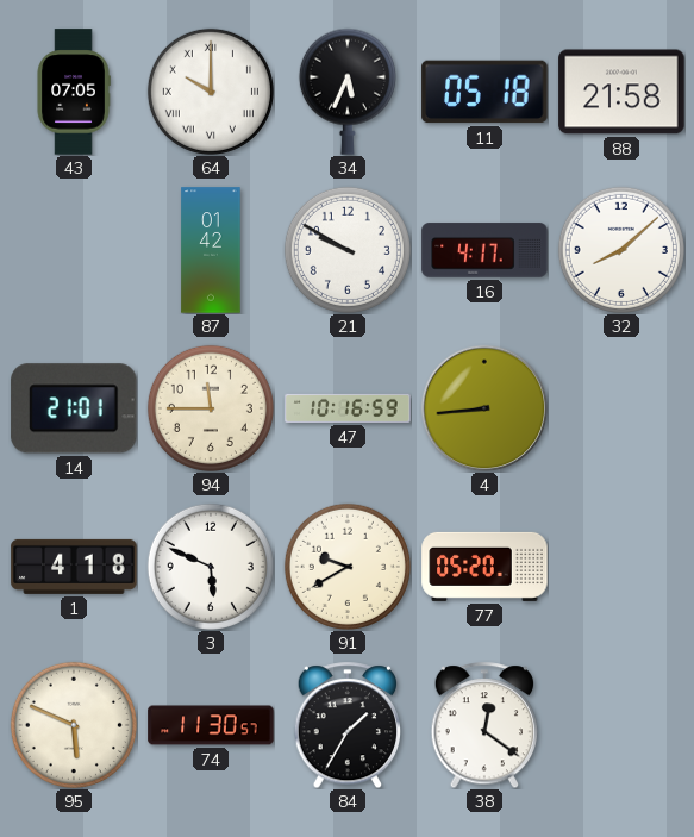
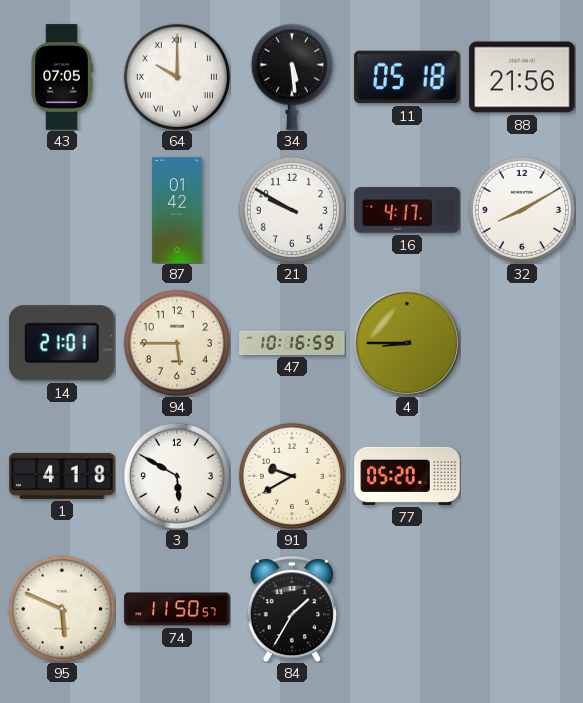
34: 5:34 -> 5:29
88: 21:58 -> 21:56
32: 8:08 -> 8:10
94: 11:45 -> 5:45
4: 8:44 -> 8:45
3: 5:49 -> 5:50
74: 11:30 -> 11:50
38: 12:21 -> none
